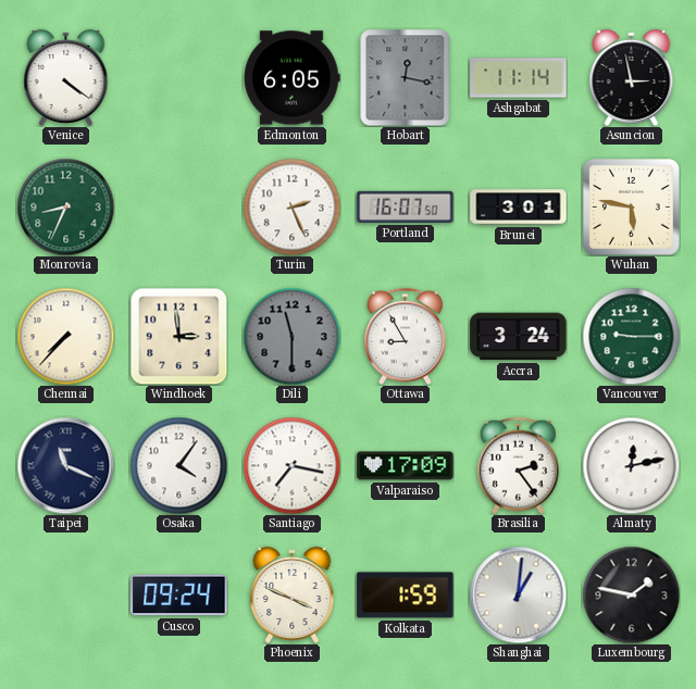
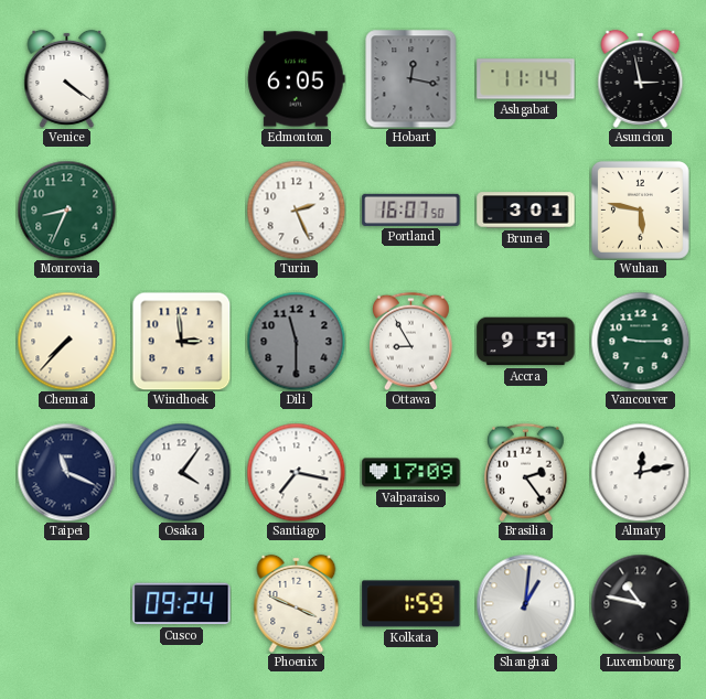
Accra: 3:24 -> 9:51
Luxembourg: 1:47 -> 10:47
